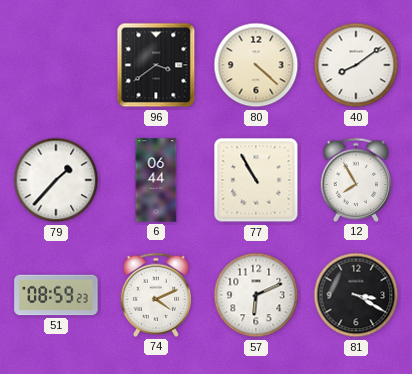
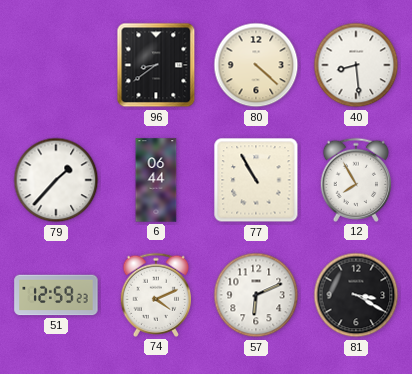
96: 3:39 -> 8:39
40: 8:09 -> 8:29
51: 08:59 -> 12:59
